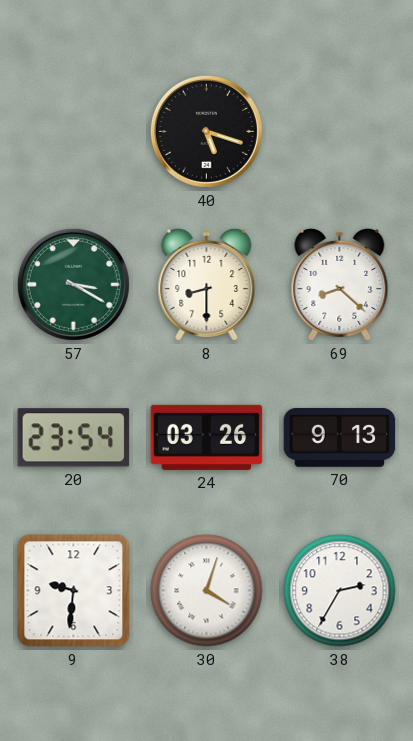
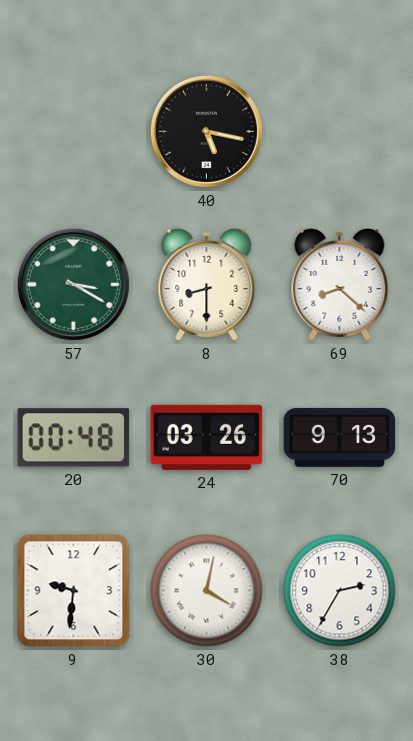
40: 5:18 -> 5:17
20: 23:54 -> 00:48
30: 4:03 -> 4:02
